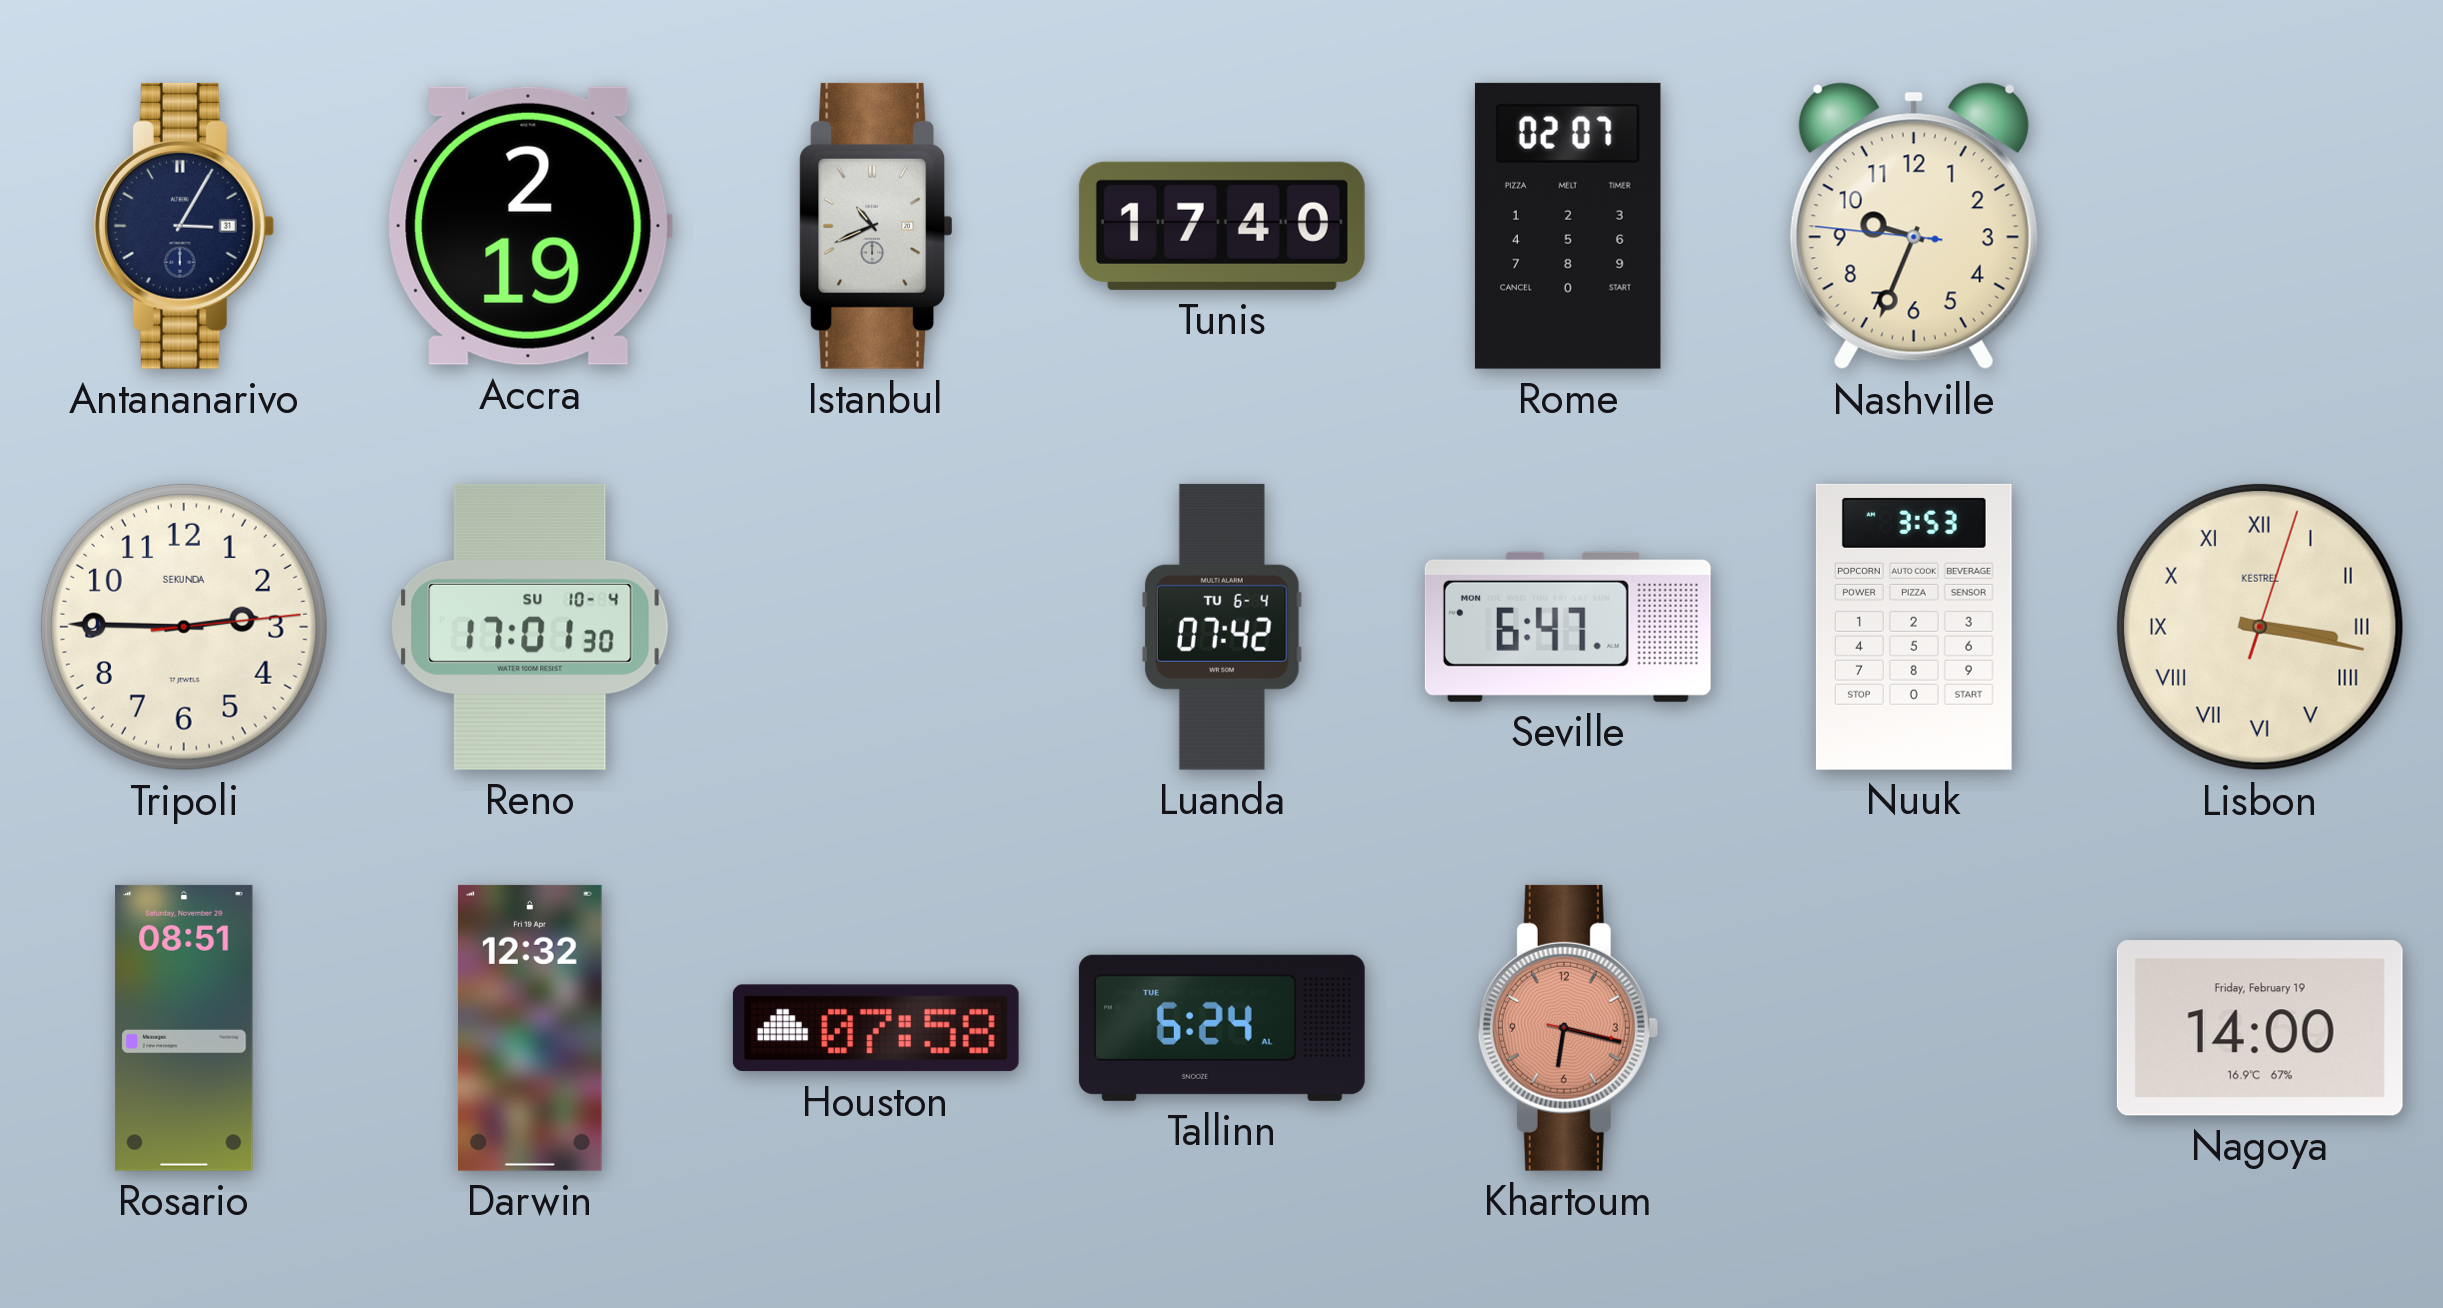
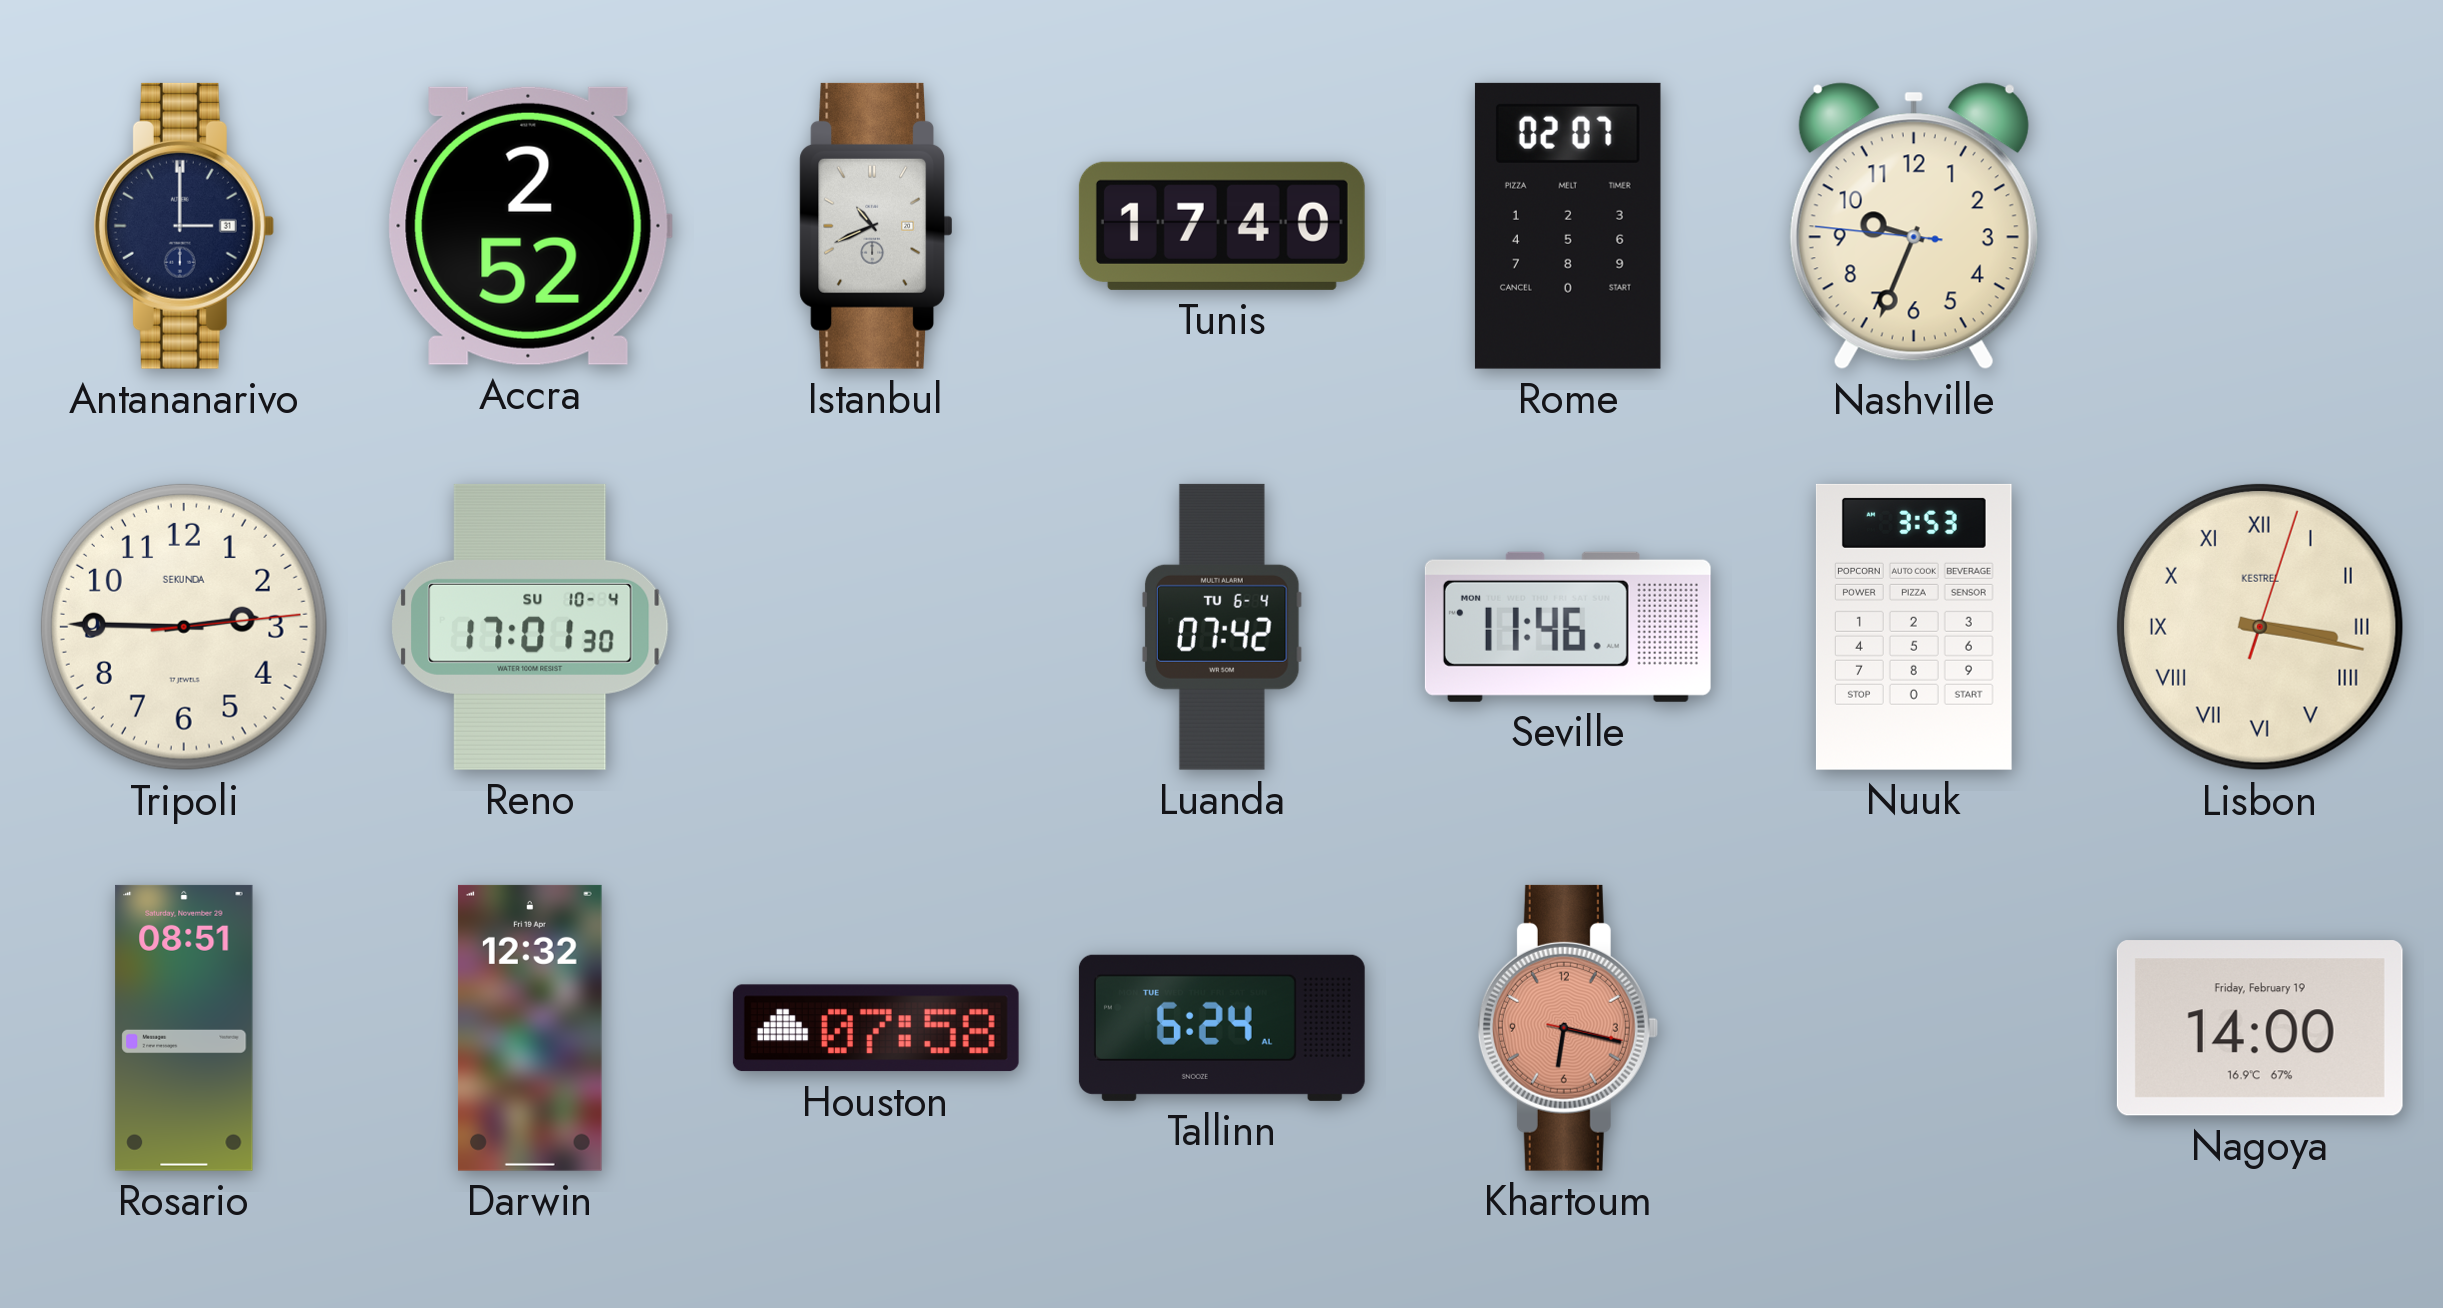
Antananarivo: 3:05 -> 3:00
Accra: 2:19 -> 2:52
Seville: 6:47 -> 11:46
